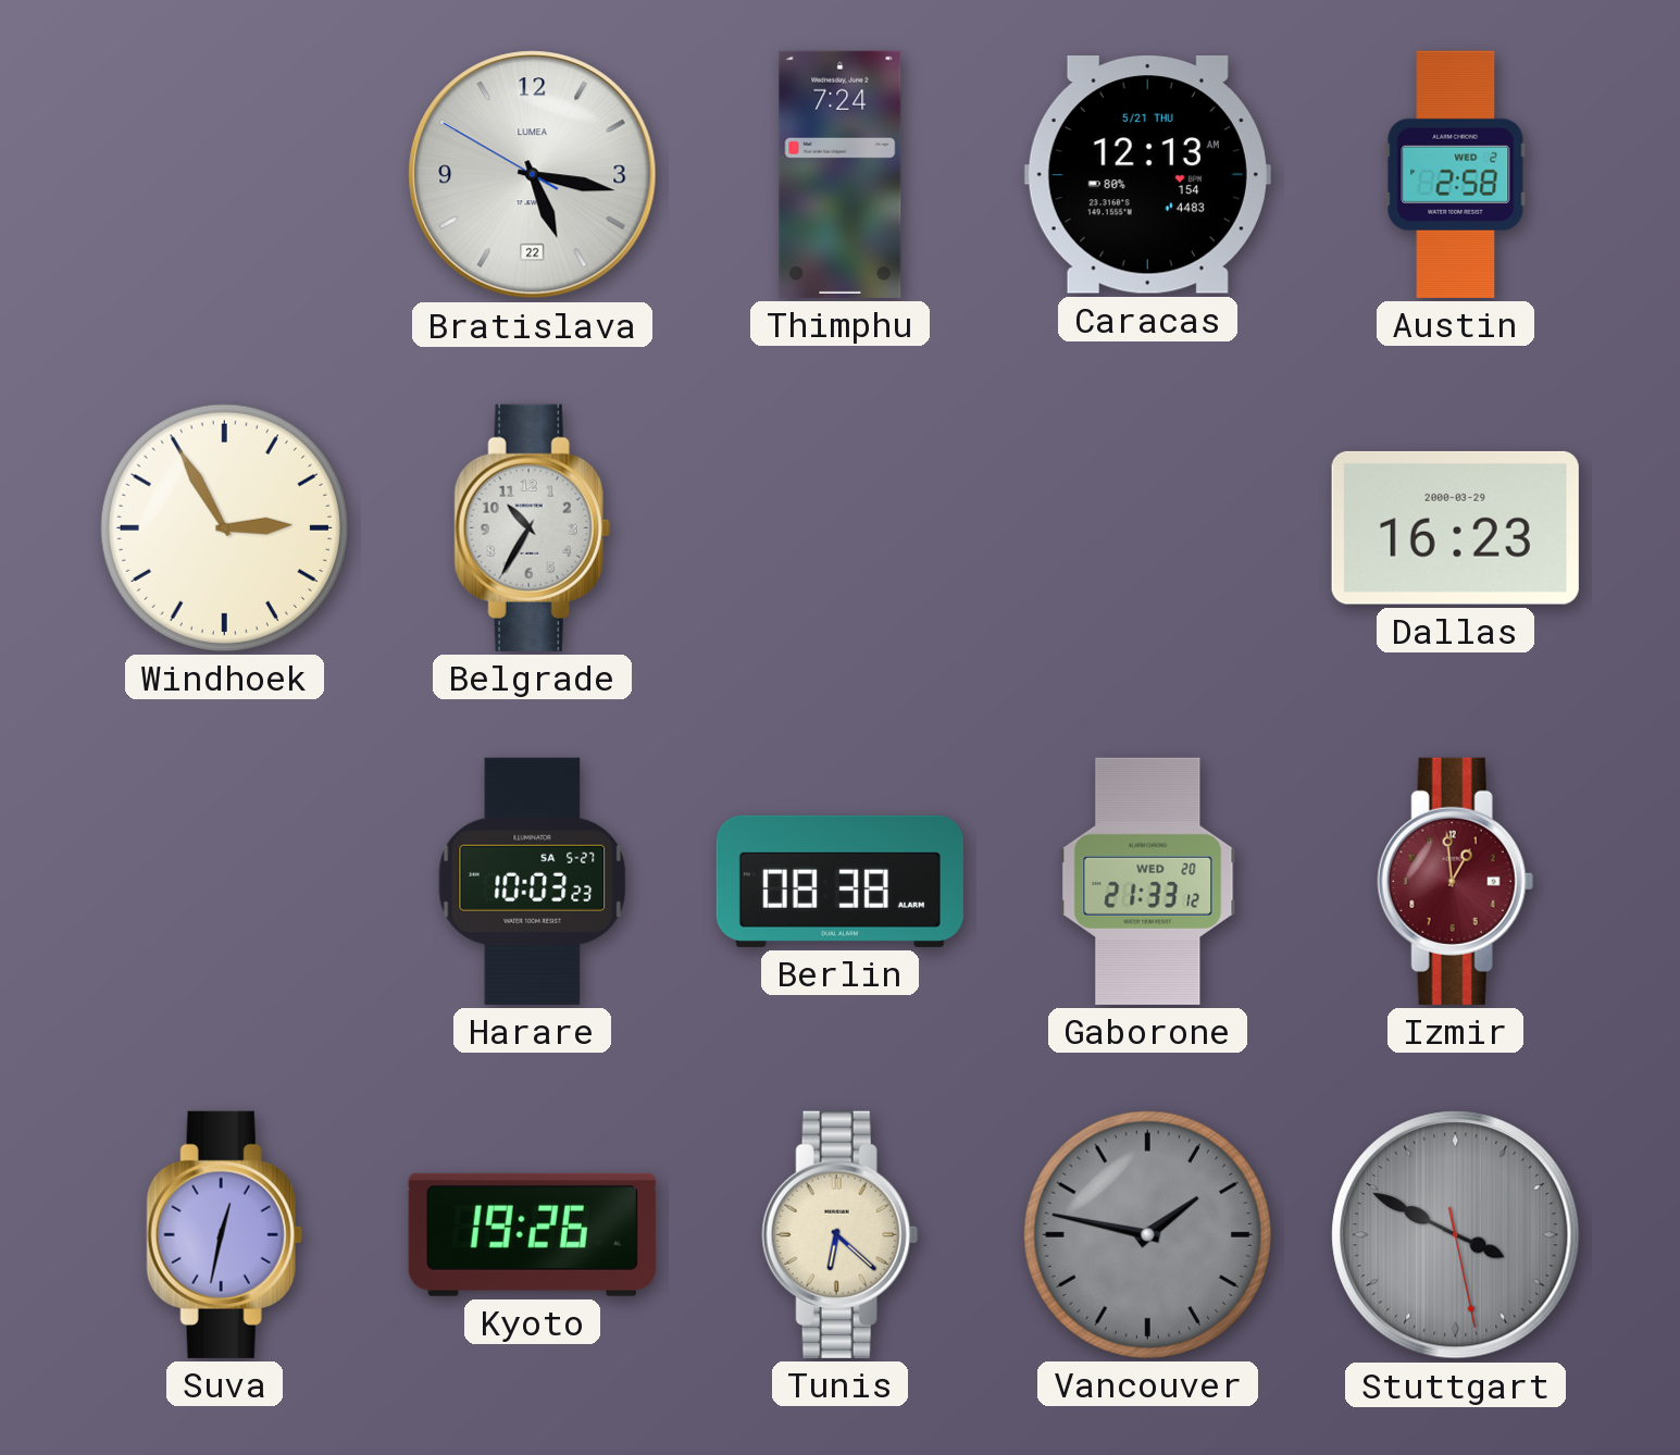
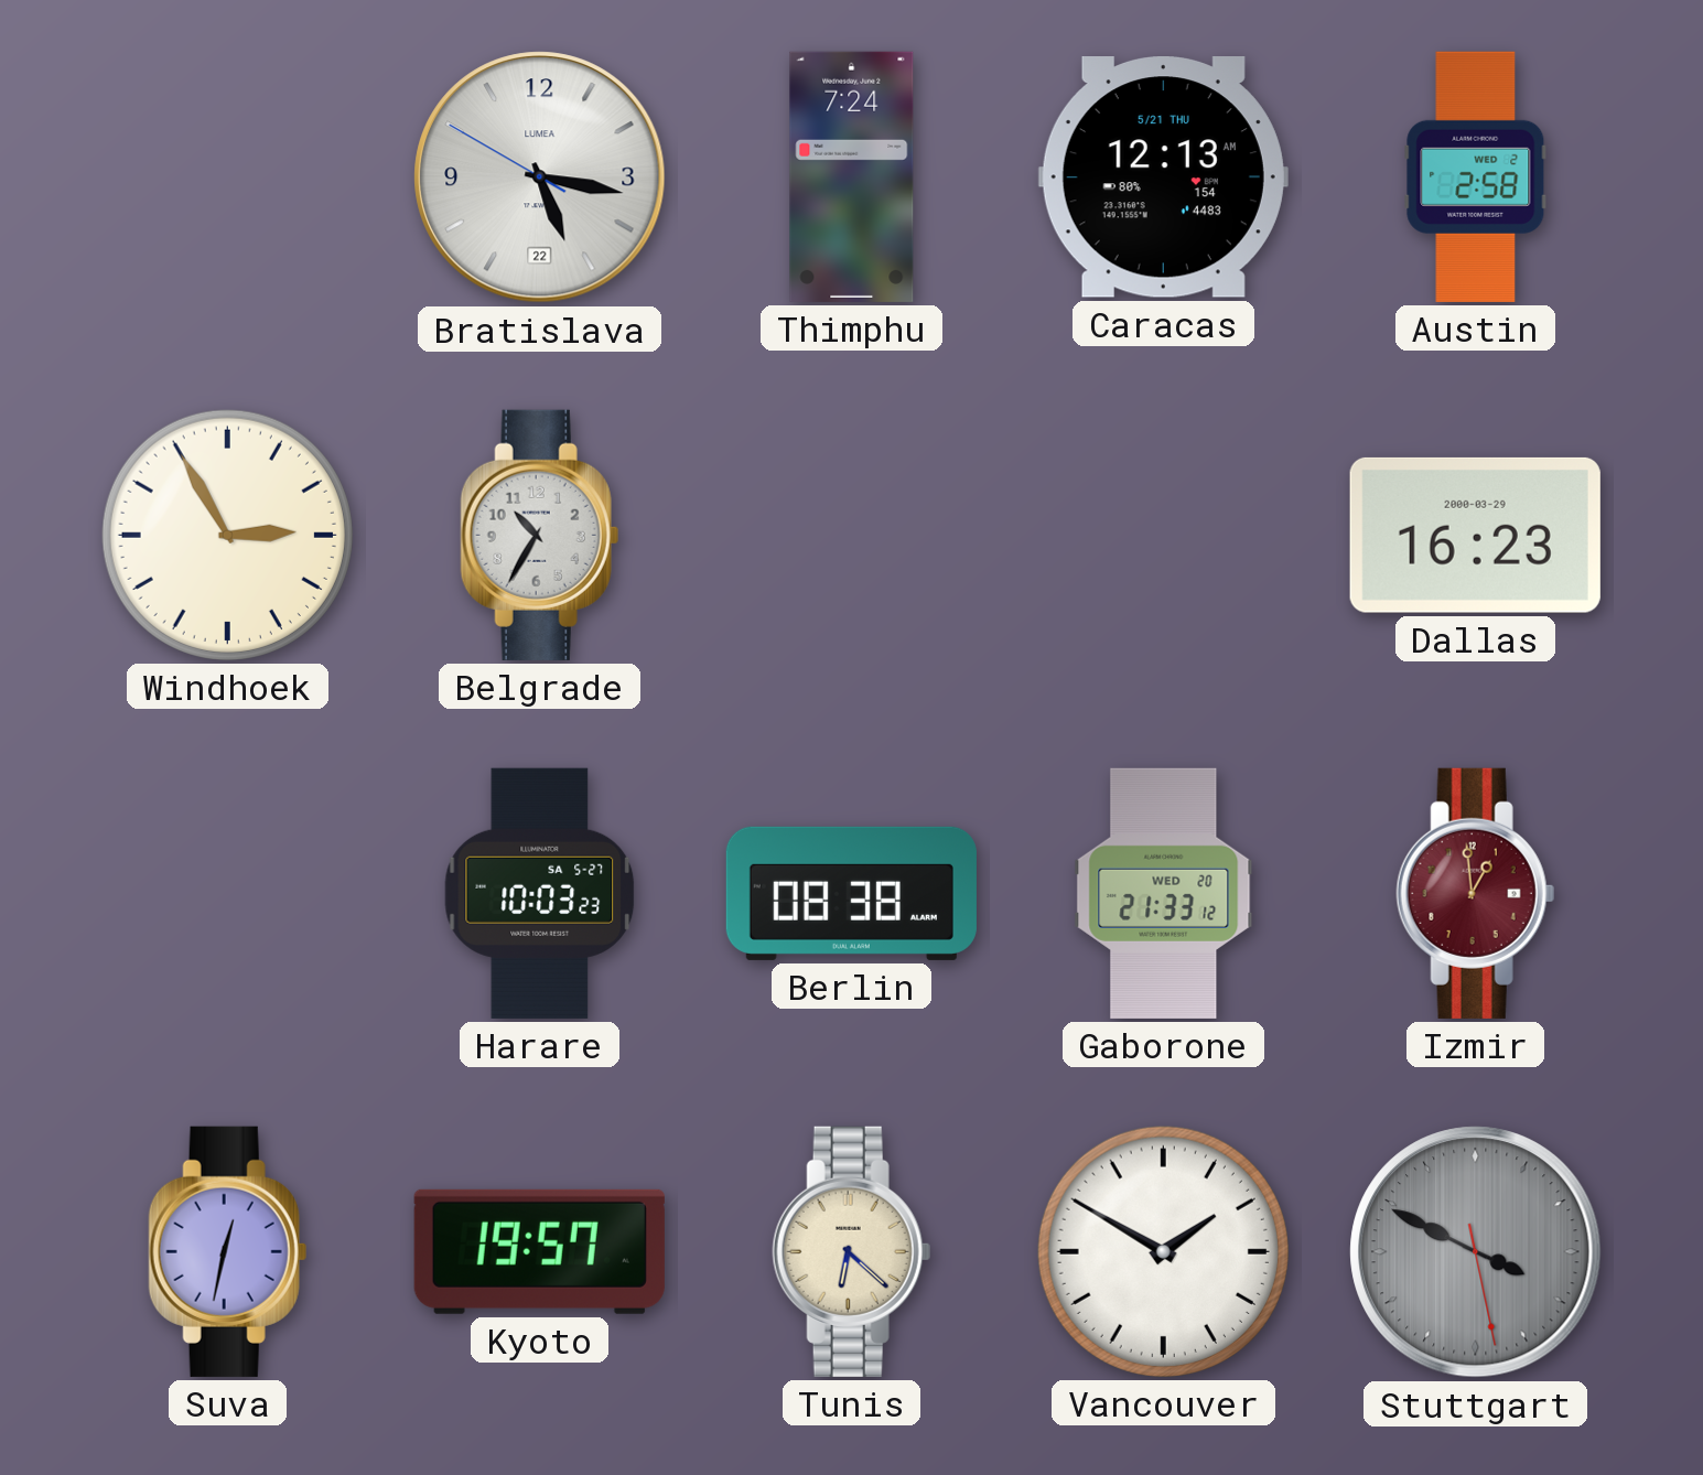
Kyoto: 19:26 -> 19:57
Vancouver: 1:47 -> 1:50
Vancouver dial: grey -> white
